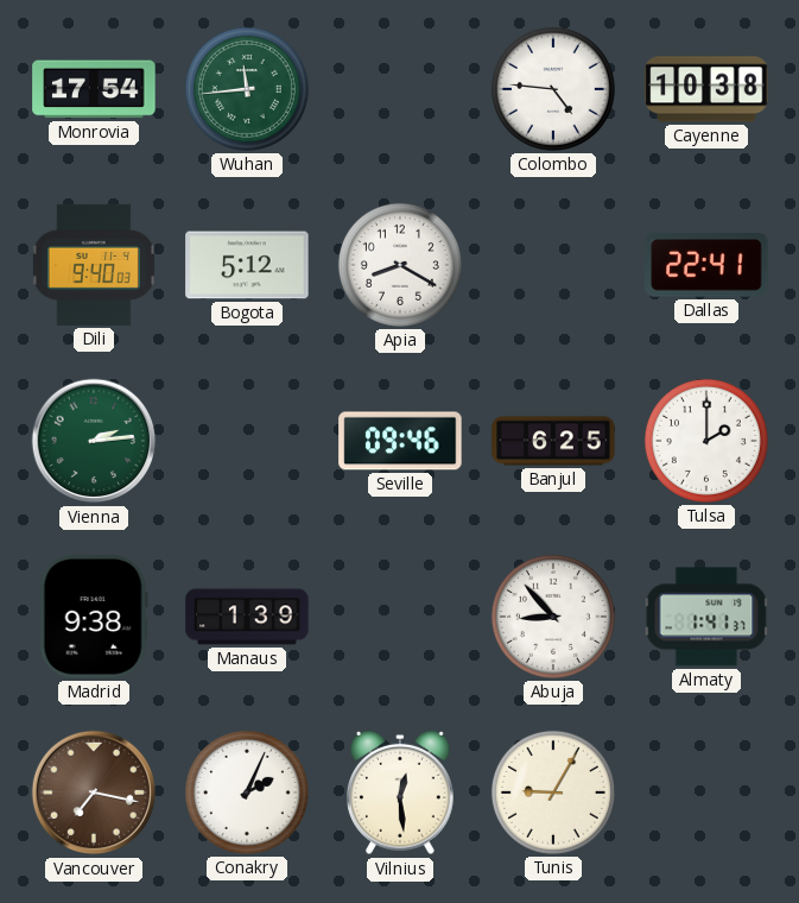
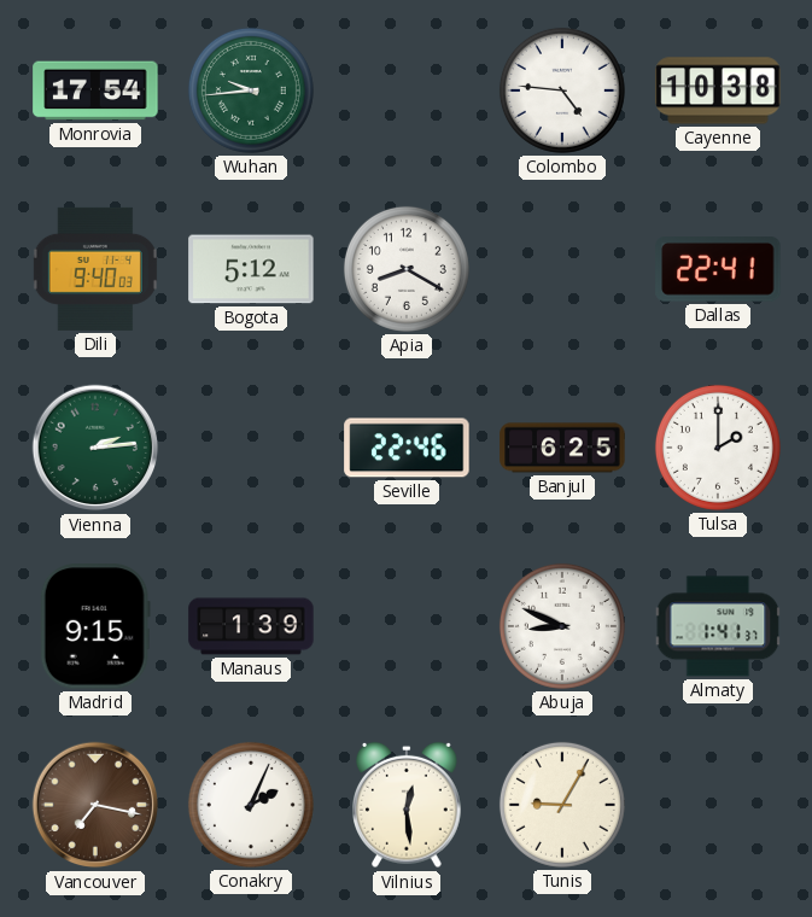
Wuhan: 11:44 -> 9:44
Seville: 09:46 -> 22:46
Madrid: 9:38 -> 9:15
Abuja: 8:53 -> 8:49
